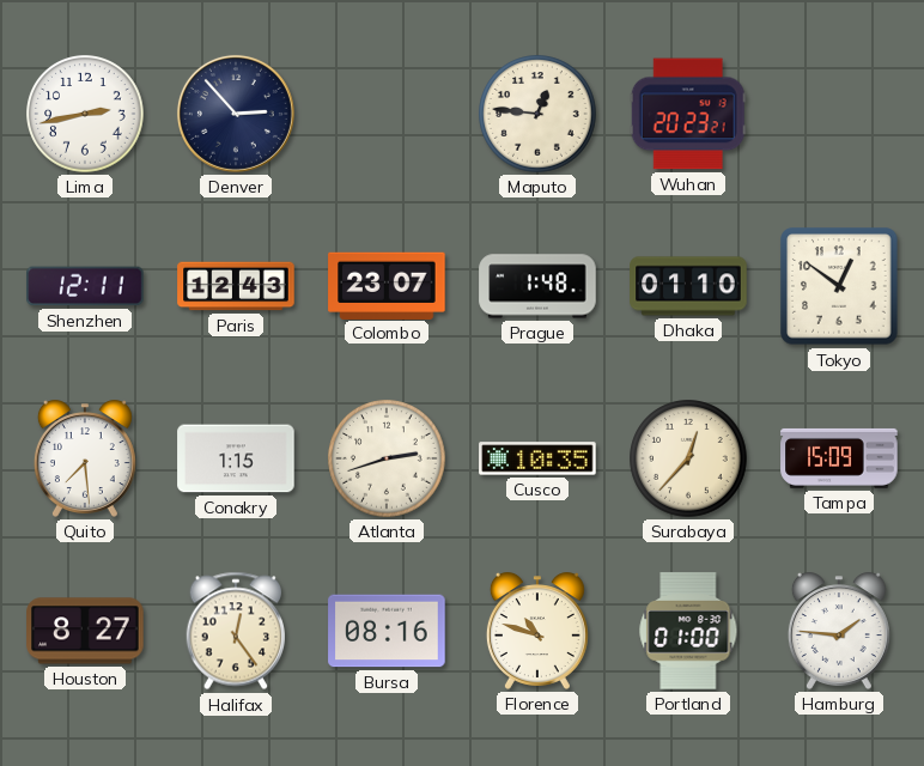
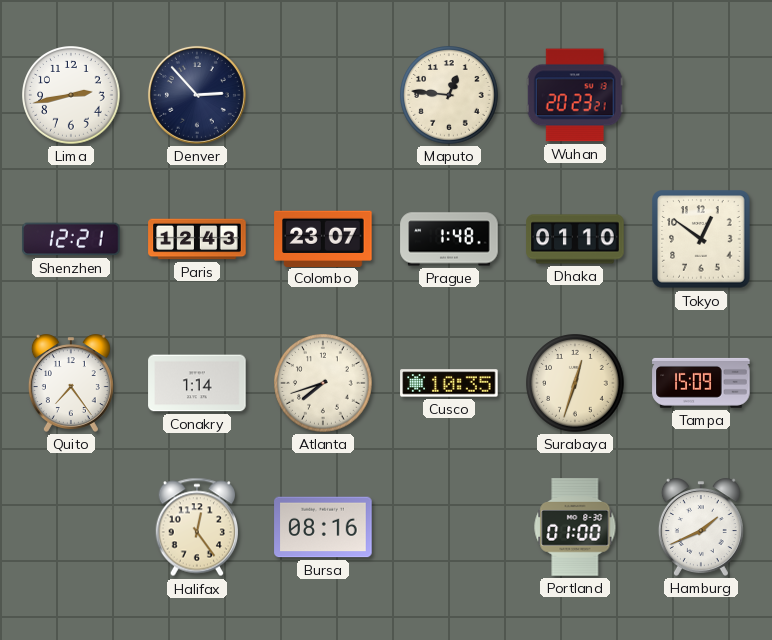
Shenzhen: 12:11 -> 12:21
Quito: 7:29 -> 7:24
Conakry: 1:15 -> 1:14
Atlanta: 2:42 -> 7:42
Surabaya: 12:37 -> 12:33
Houston: 8:27 -> none
Florence: 10:48 -> none
Hamburg: 1:46 -> 1:41
